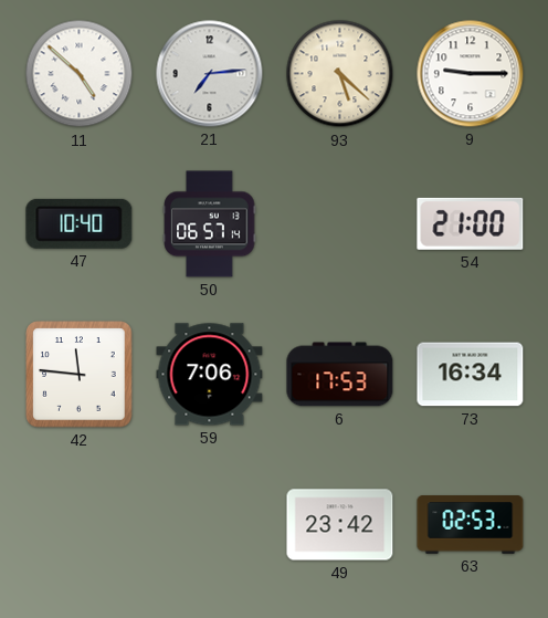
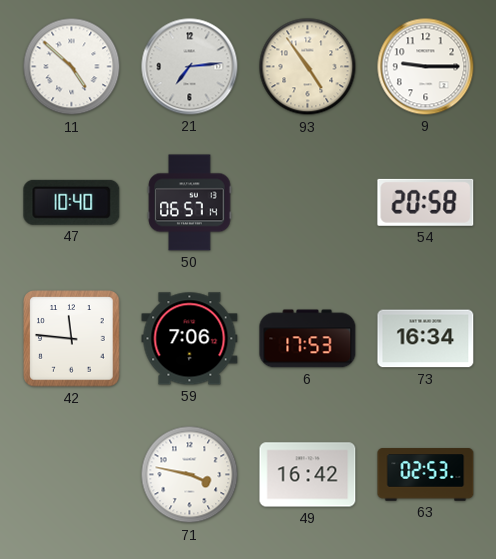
93: 5:22 -> 4:54
54: 21:00 -> 20:58
71: none -> 3:47
49: 23:42 -> 16:42
